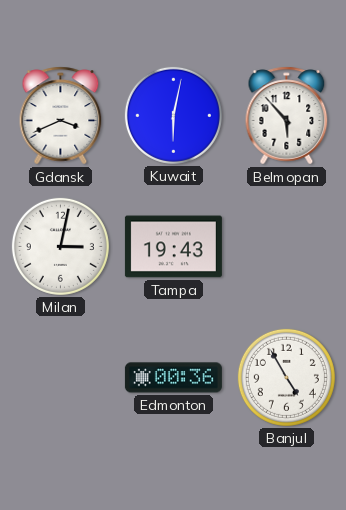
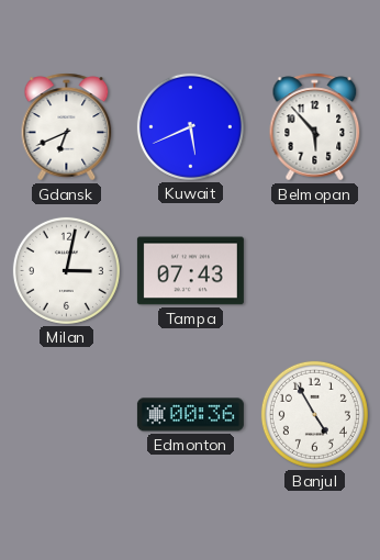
Gdansk: 3:41 -> 6:41
Kuwait: 6:02 -> 5:41
Tampa: 19:43 -> 07:43
